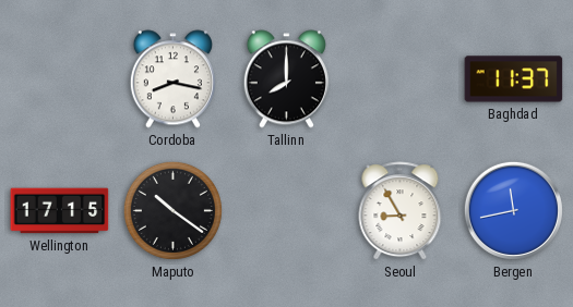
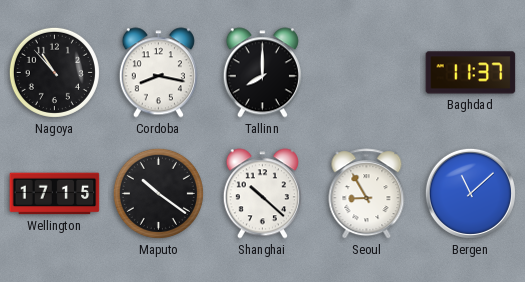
Nagoya: none -> 10:53
Shanghai: none -> 10:22
Bergen: 11:43 -> 11:08
